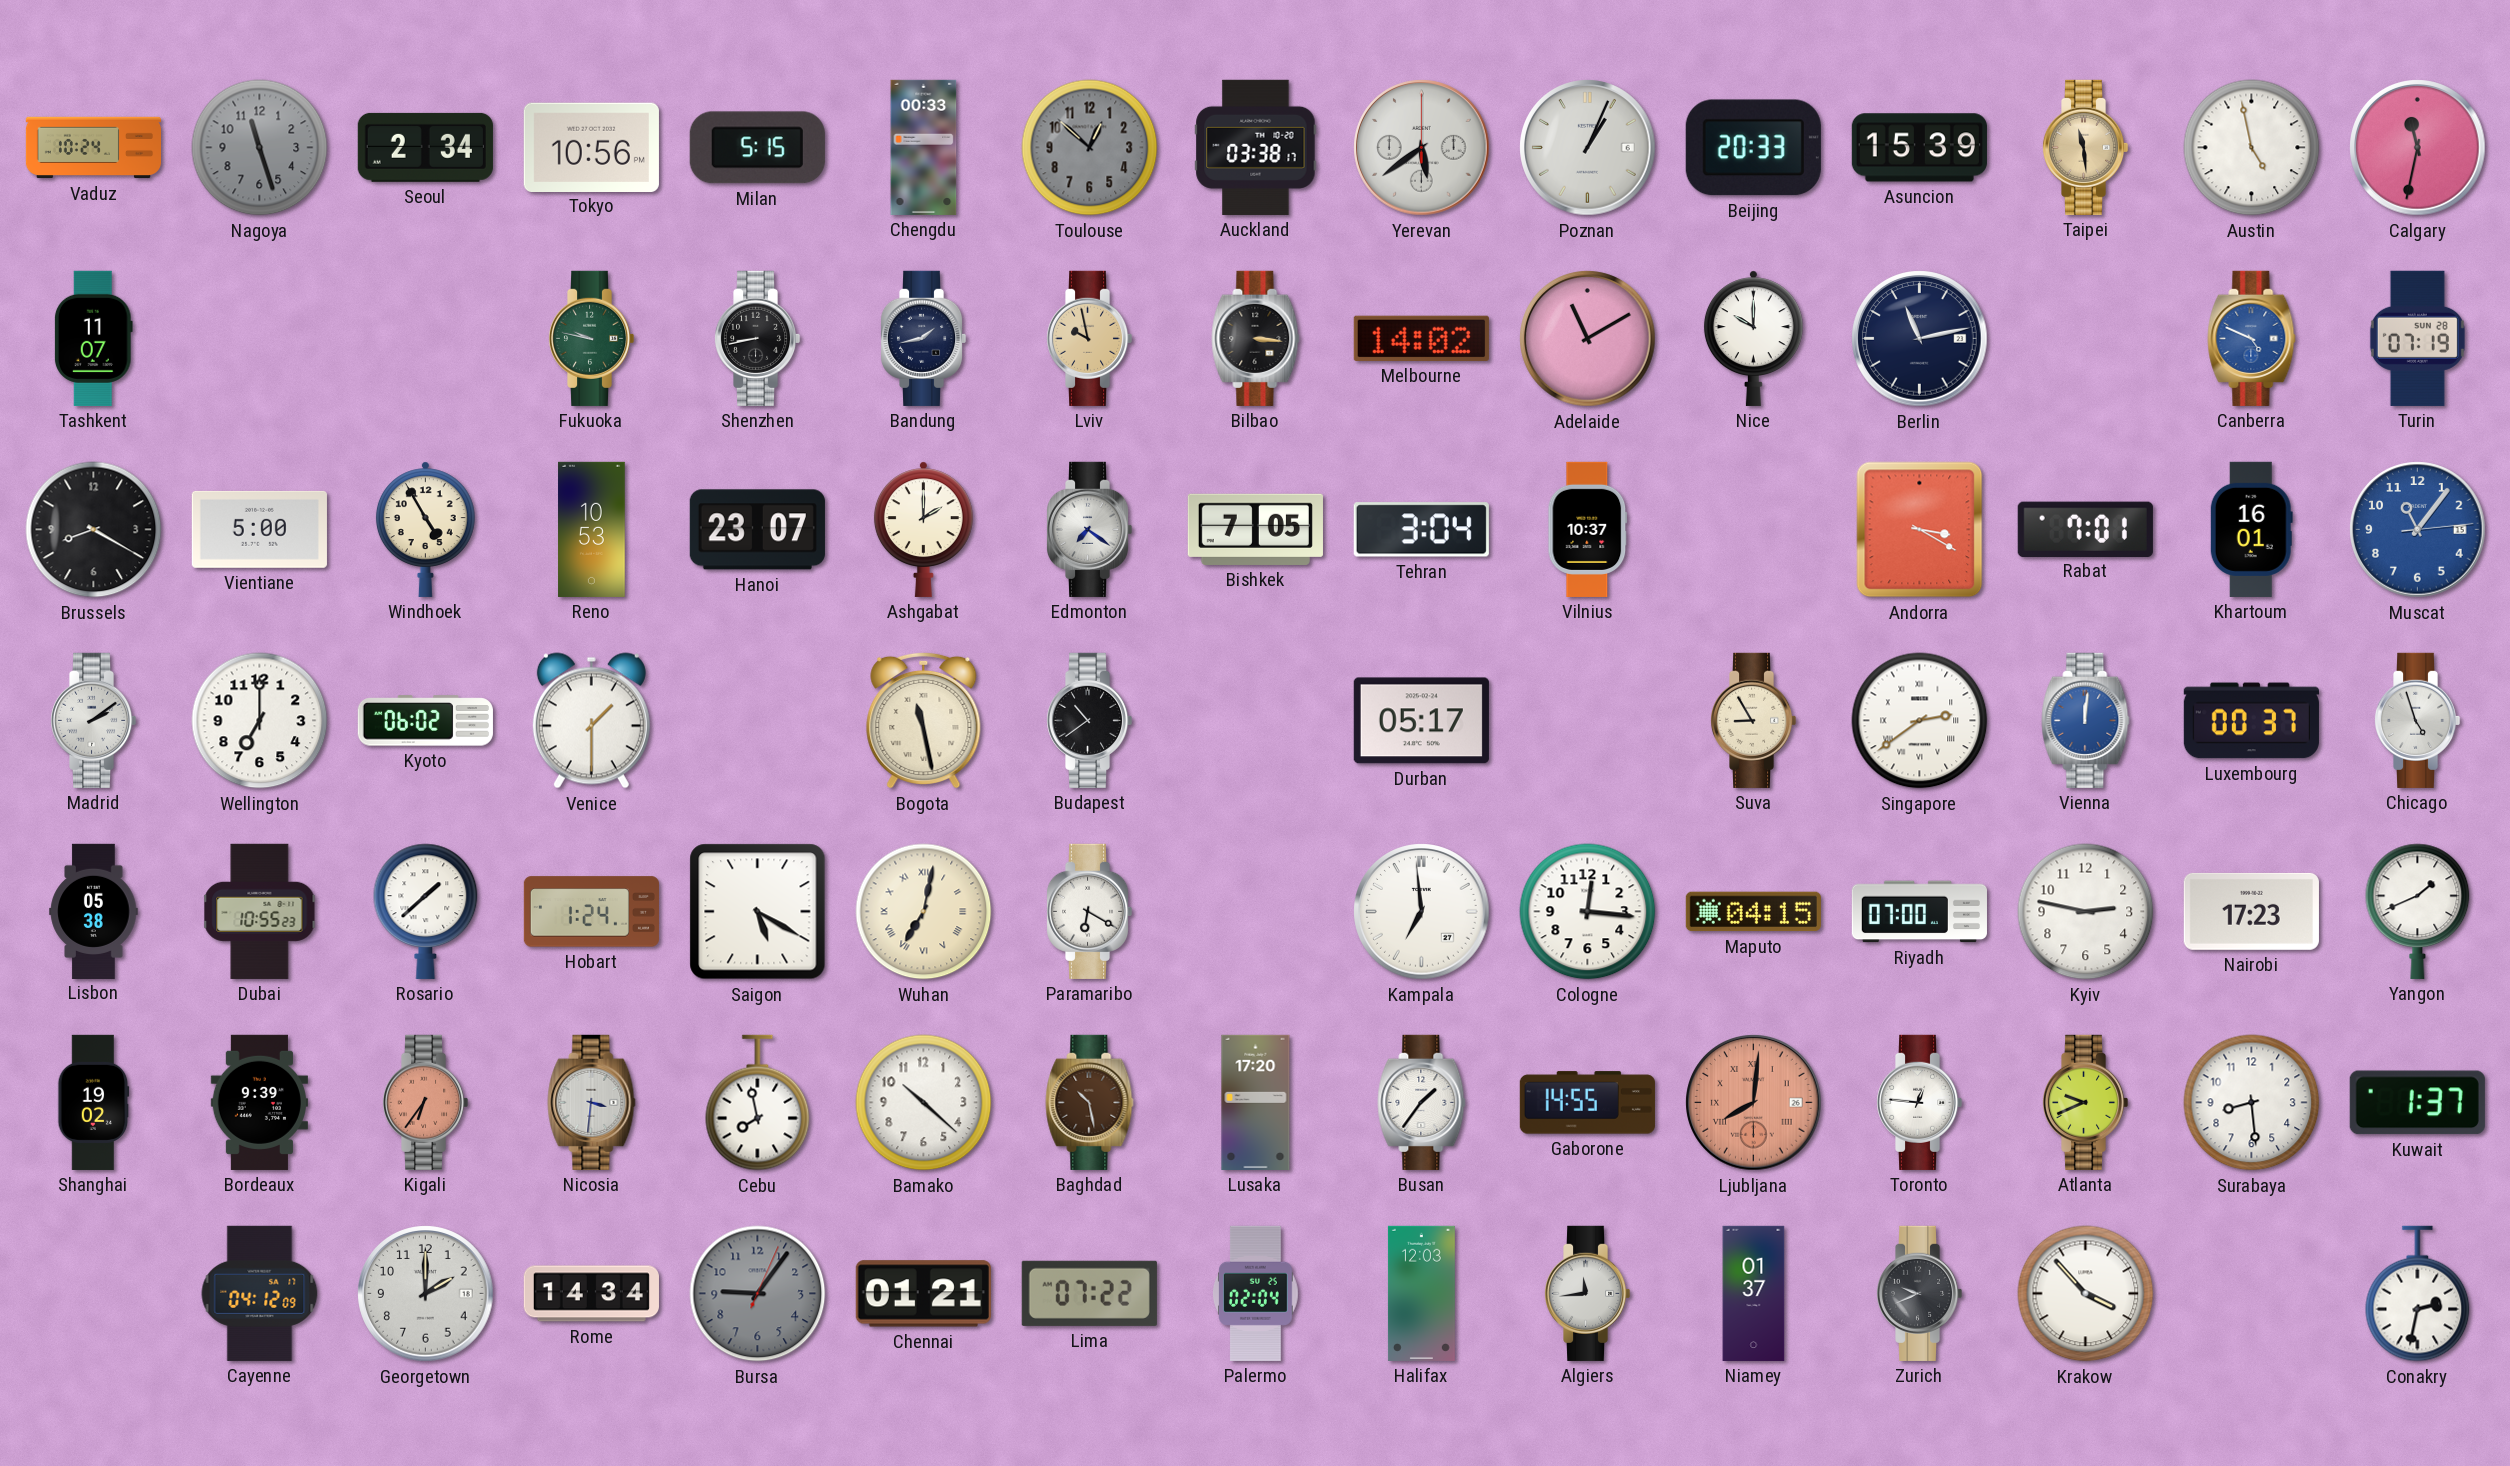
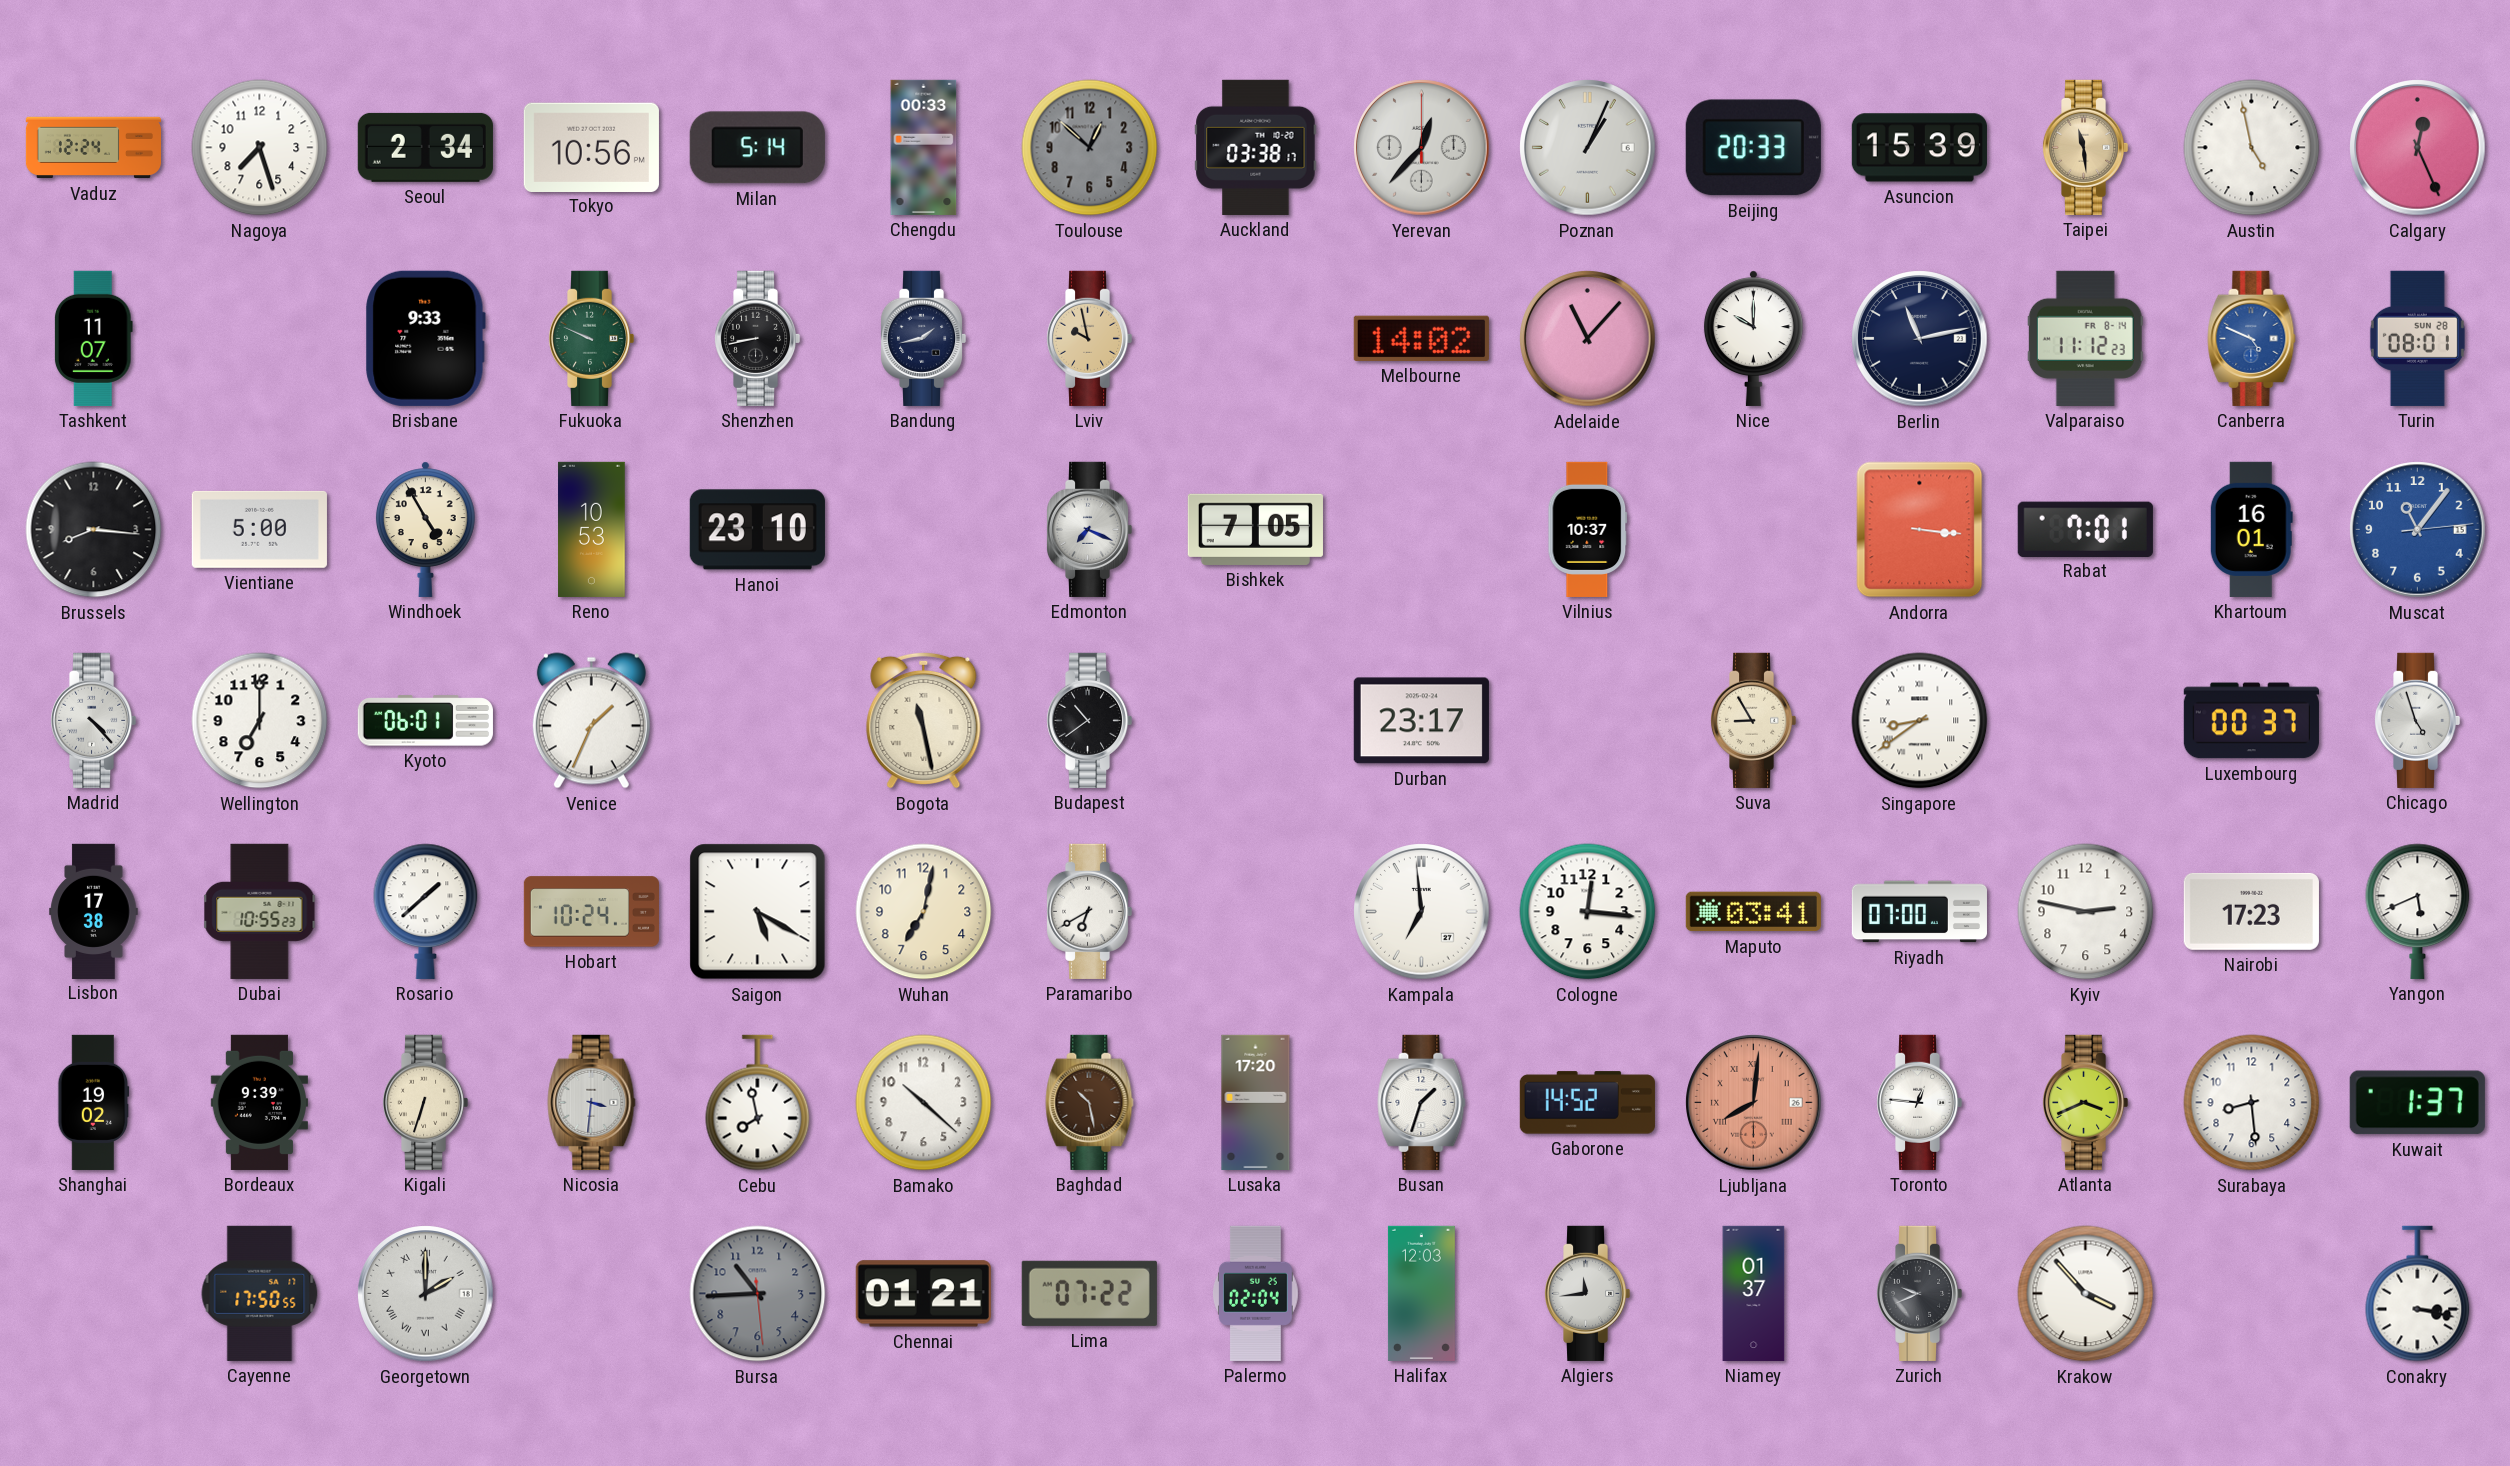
Vaduz: 10:24 -> 12:24
Nagoya: 11:27 -> 7:27
Nagoya dial: grey -> white
Milan: 5:15 -> 5:14
Yerevan: 5:39 -> 12:37
Calgary: 11:32 -> 12:26
Brisbane: none -> 9:33
Fukuoka: 9:47 -> 9:49
Bilbao: 3:16 -> none
Adelaide: 11:10 -> 11:07
Valparaiso: none -> 11:12
Turin: 07:19 -> 08:01
Brussels: 8:20 -> 8:16
Hanoi: 23:07 -> 23:10
Ashgabat: 2:00 -> none
Edmonton: 7:21 -> 7:19
Tehran: 3:04 -> none
Andorra: 3:20 -> 3:16
Madrid: 2:09 -> 4:23
Kyoto: 06:02 -> 06:01
Venice: 1:30 -> 1:34
Durban: 05:17 -> 23:17
Singapore: 2:39 -> 8:39
Vienna: 12:01 -> none
Lisbon: 05:38 -> 17:38
Hobart: 1:24 -> 10:24
Wuhan numerals: Roman -> Arabic
Paramaribo: 6:20 -> 6:40
Maputo: 04:15 -> 03:41
Yangon: 1:41 -> 5:41
Kigali: 6:36 -> 6:33
Kigali dial: salmon -> cream
Busan: 1:36 -> 1:33
Gaborone: 14:55 -> 14:52
Atlanta: 9:41 -> 3:41
Cayenne: 04:12 -> 17:50
Georgetown numerals: Arabic -> Roman
Rome: 14:34 -> none
Bursa: 9:06 -> 10:44
Conakry: 2:32 -> 3:17
